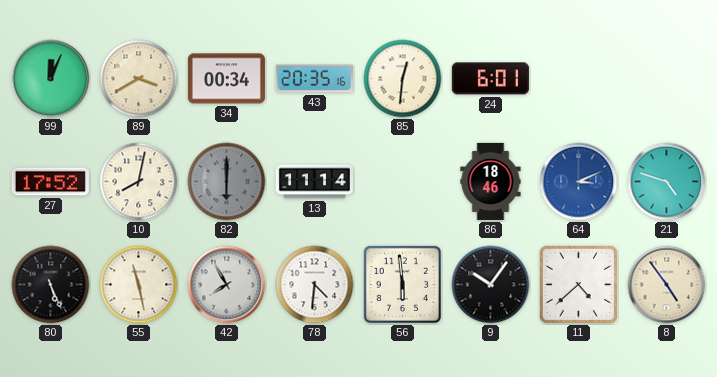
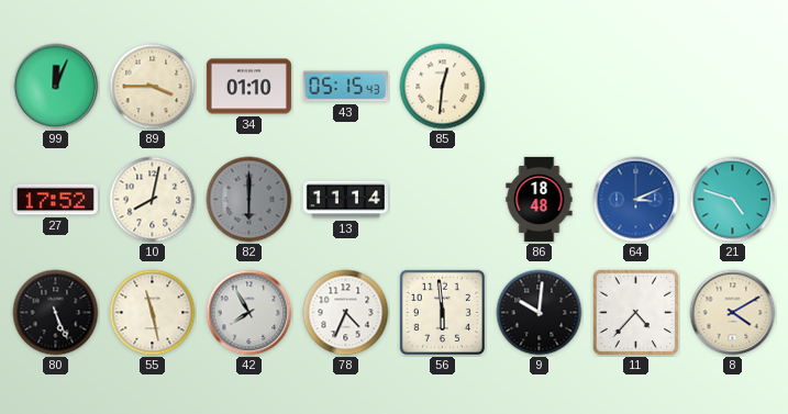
89: 3:40 -> 3:45
34: 00:34 -> 01:10
43: 20:35 -> 05:15
24: 6:01 -> none
86: 18:46 -> 18:48
78: 4:31 -> 4:34
9: 10:06 -> 10:01
11: 4:38 -> 4:37
8: 4:54 -> 4:10
